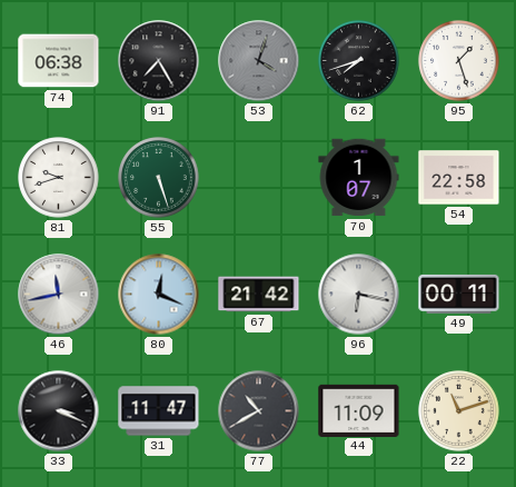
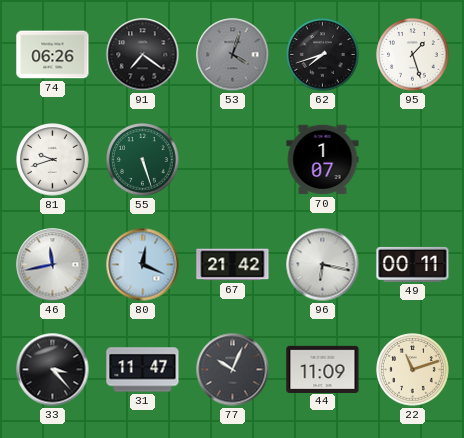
74: 06:38 -> 06:26
91: 7:25 -> 7:21
54: 22:58 -> none
33: 3:19 -> 3:23
77: 10:40 -> 10:04
